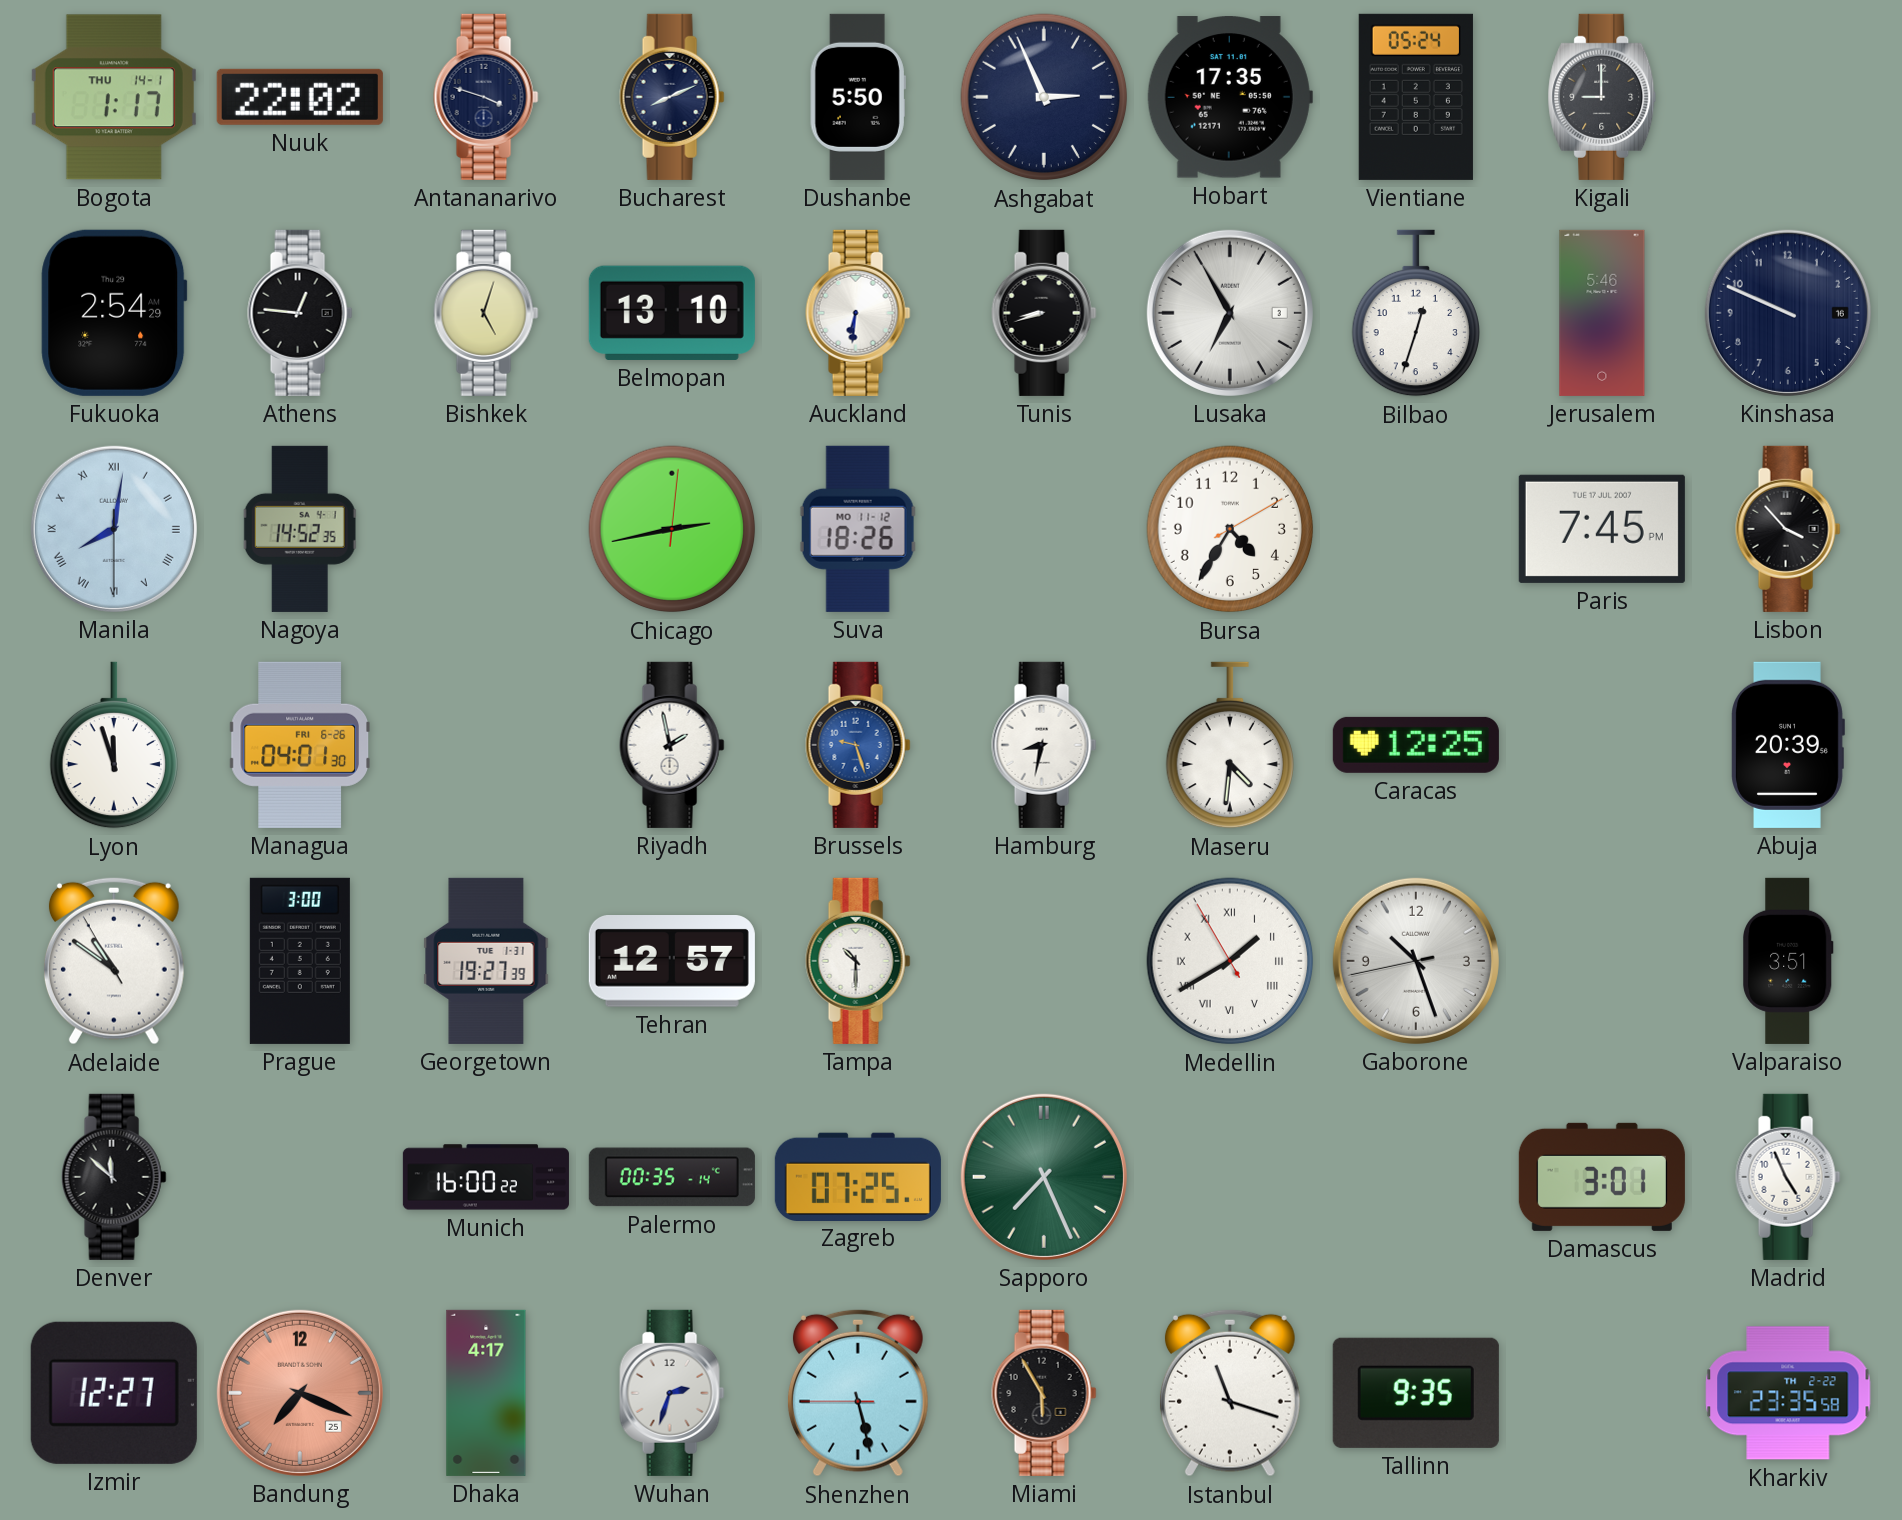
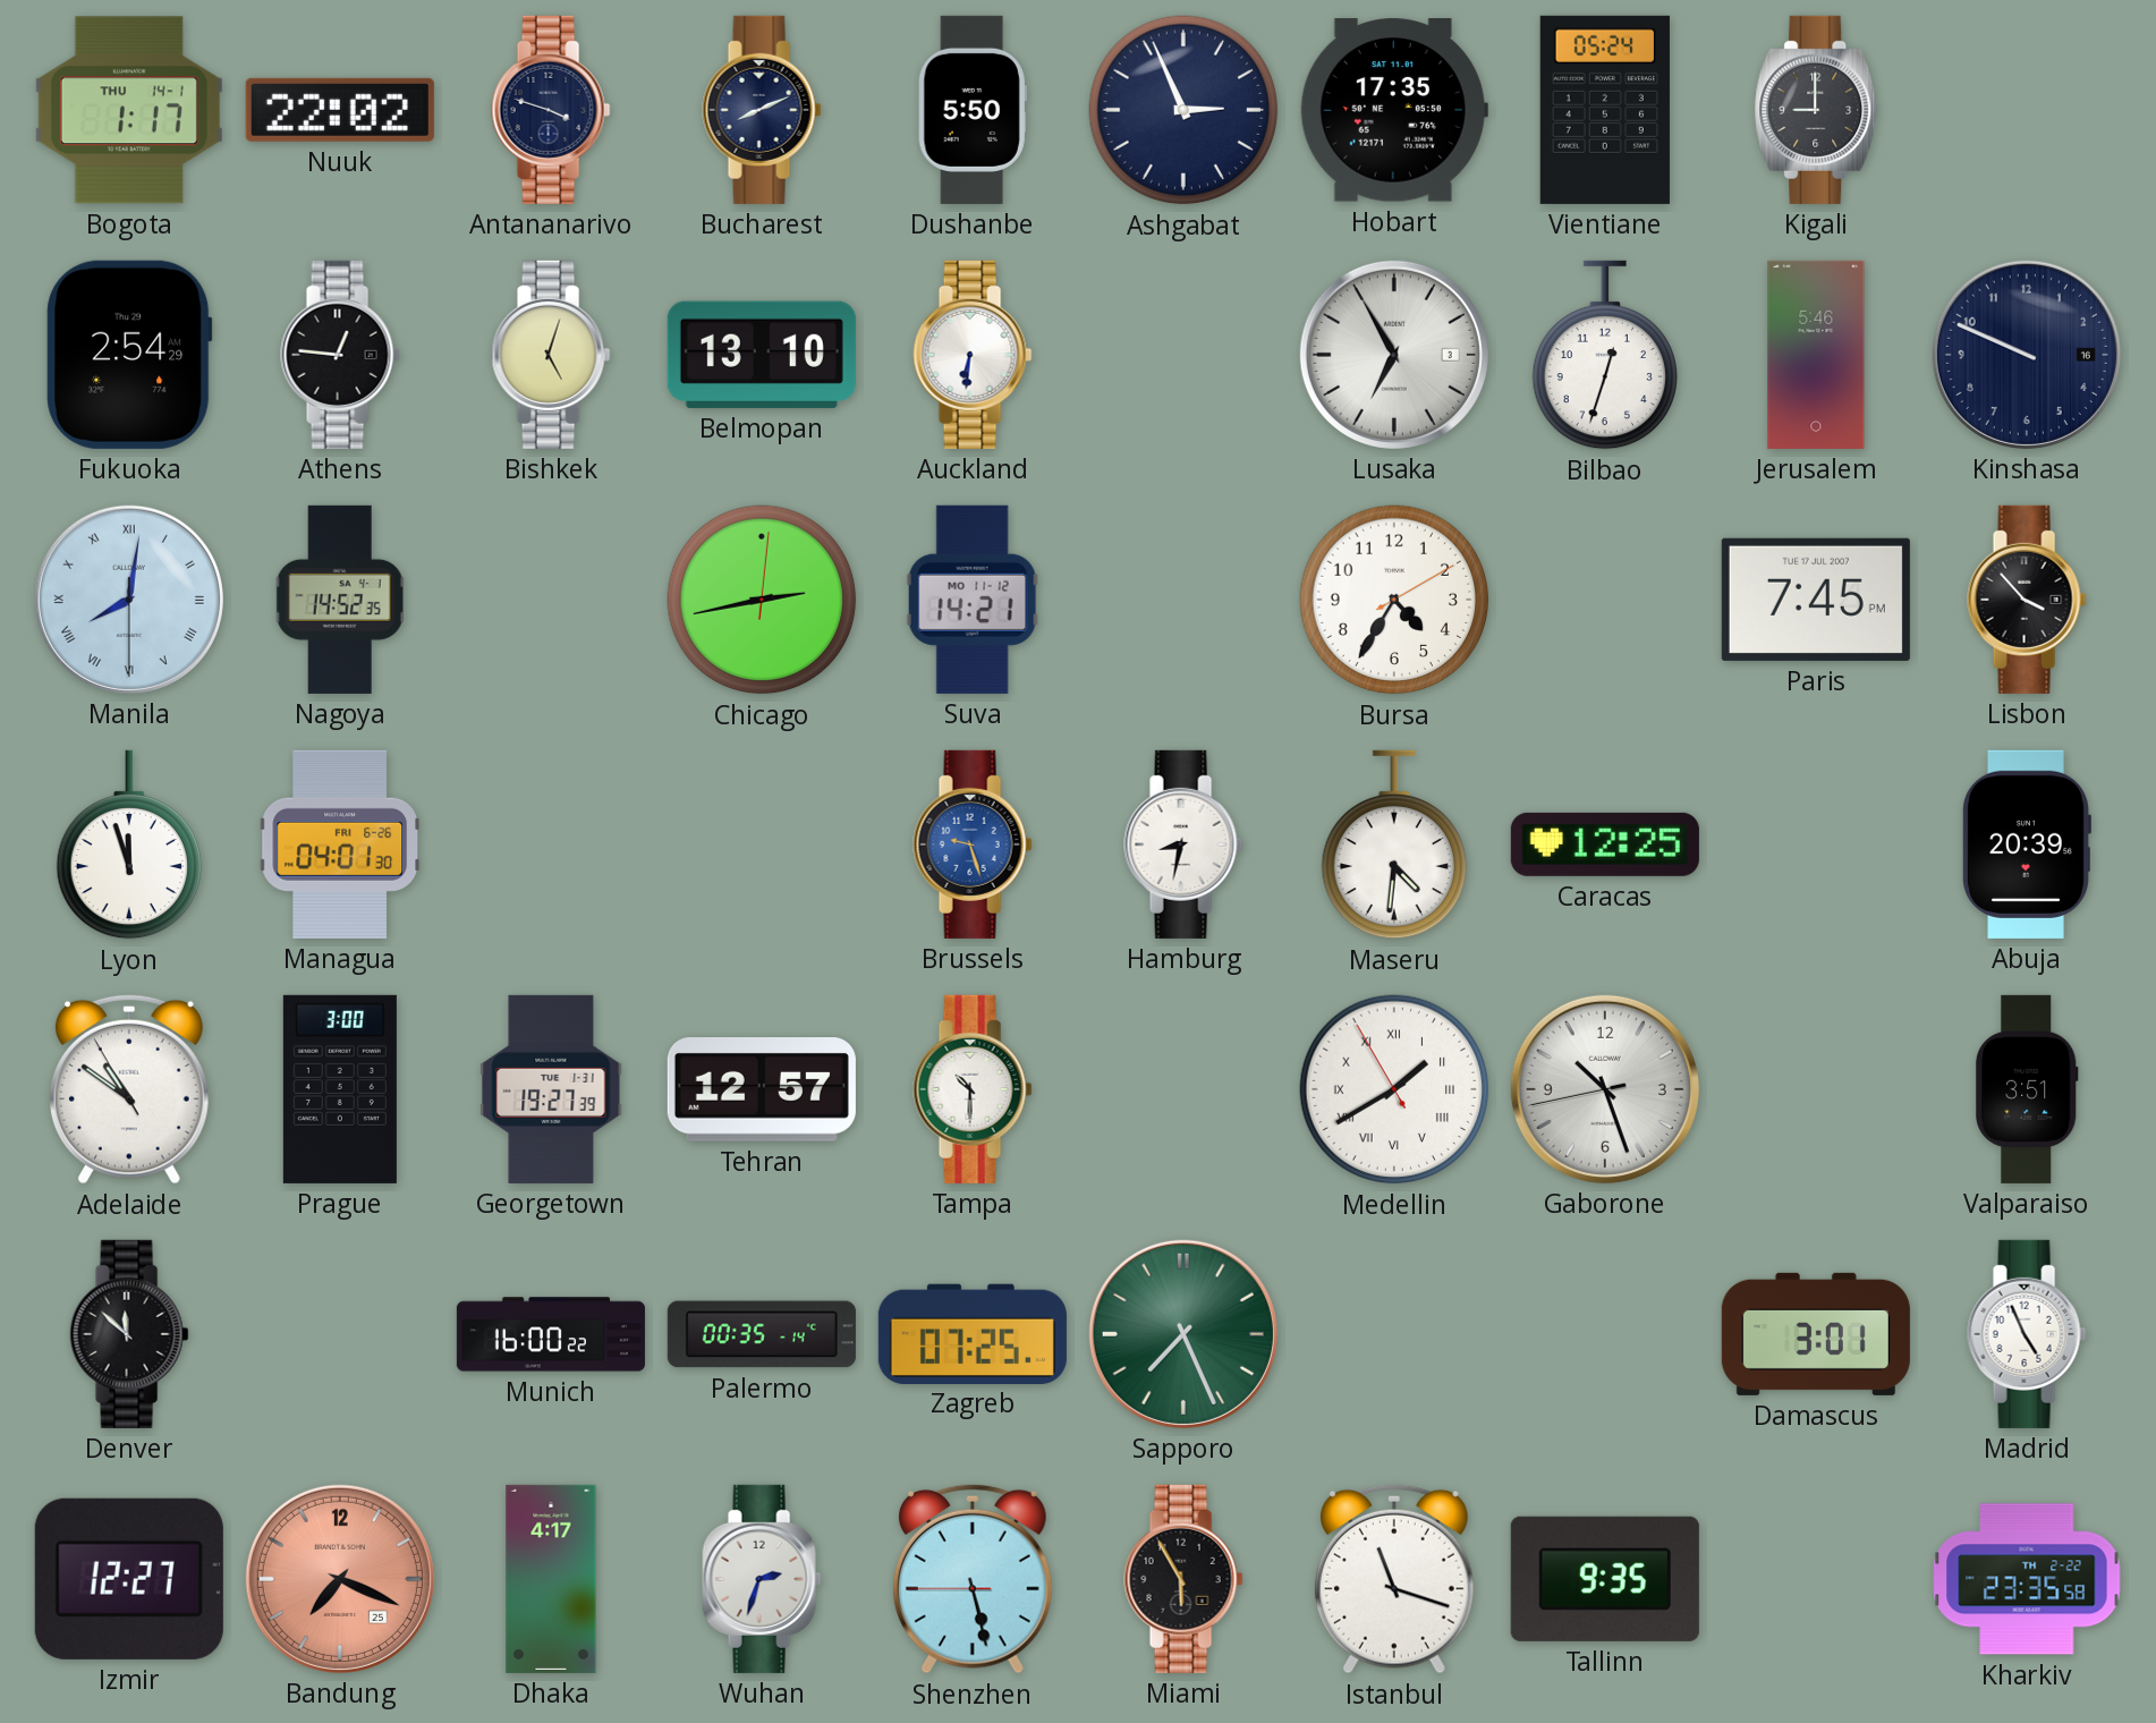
Tunis: 8:42 -> none
Suva: 18:26 -> 14:21
Riyadh: 1:58 -> none
